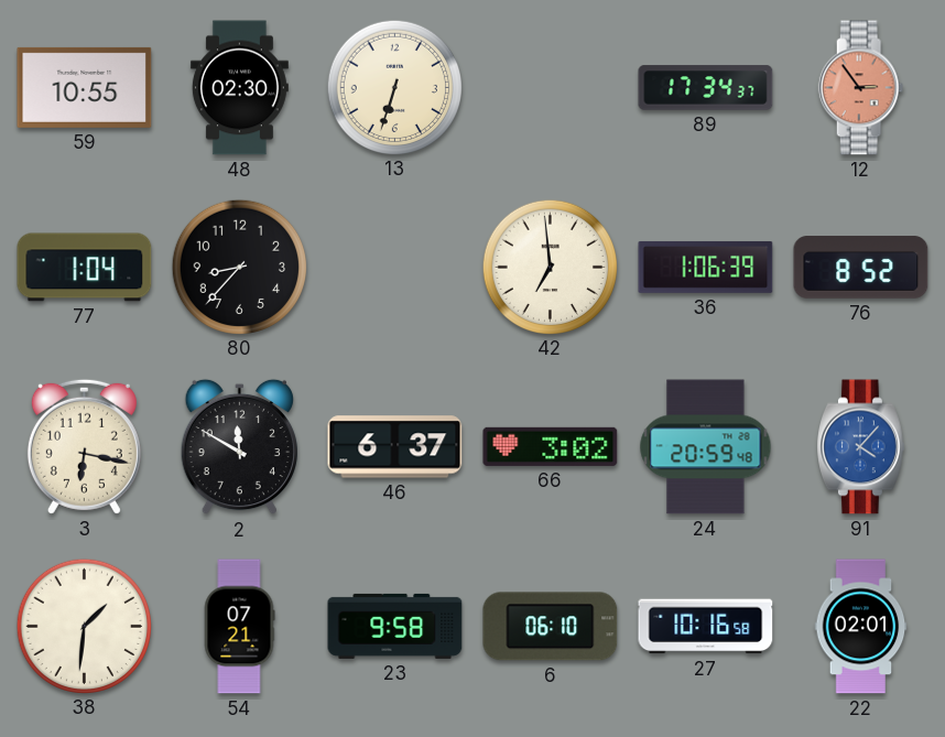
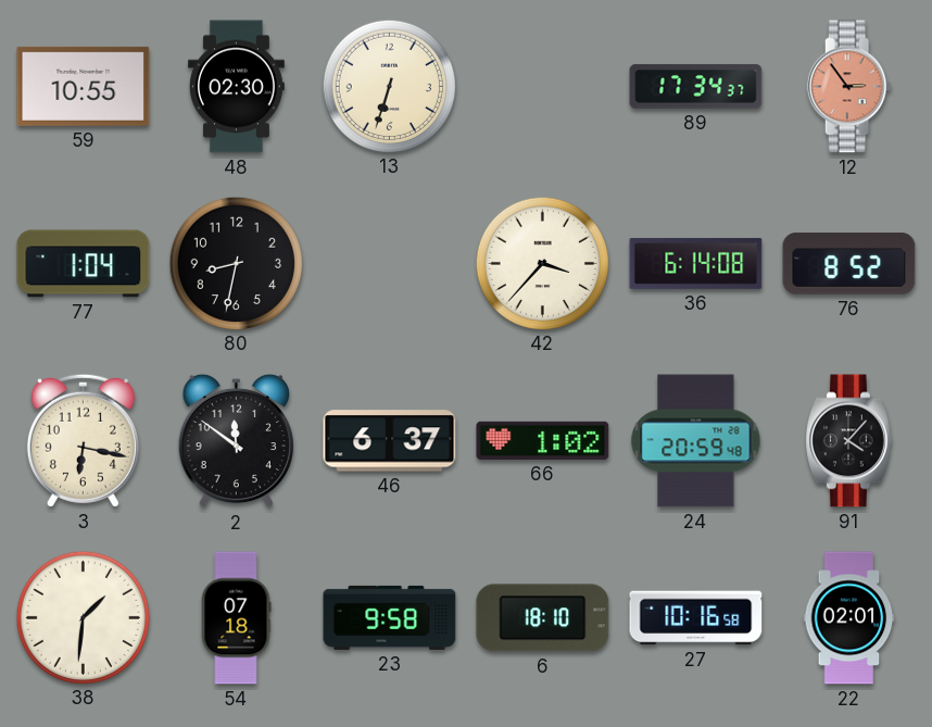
80: 8:37 -> 8:32
42: 6:59 -> 3:37
36: 1:06 -> 6:14
2: 11:50 -> 11:51
66: 3:02 -> 1:02
91 dial: blue -> black
54: 07:21 -> 07:18
6: 06:10 -> 18:10
